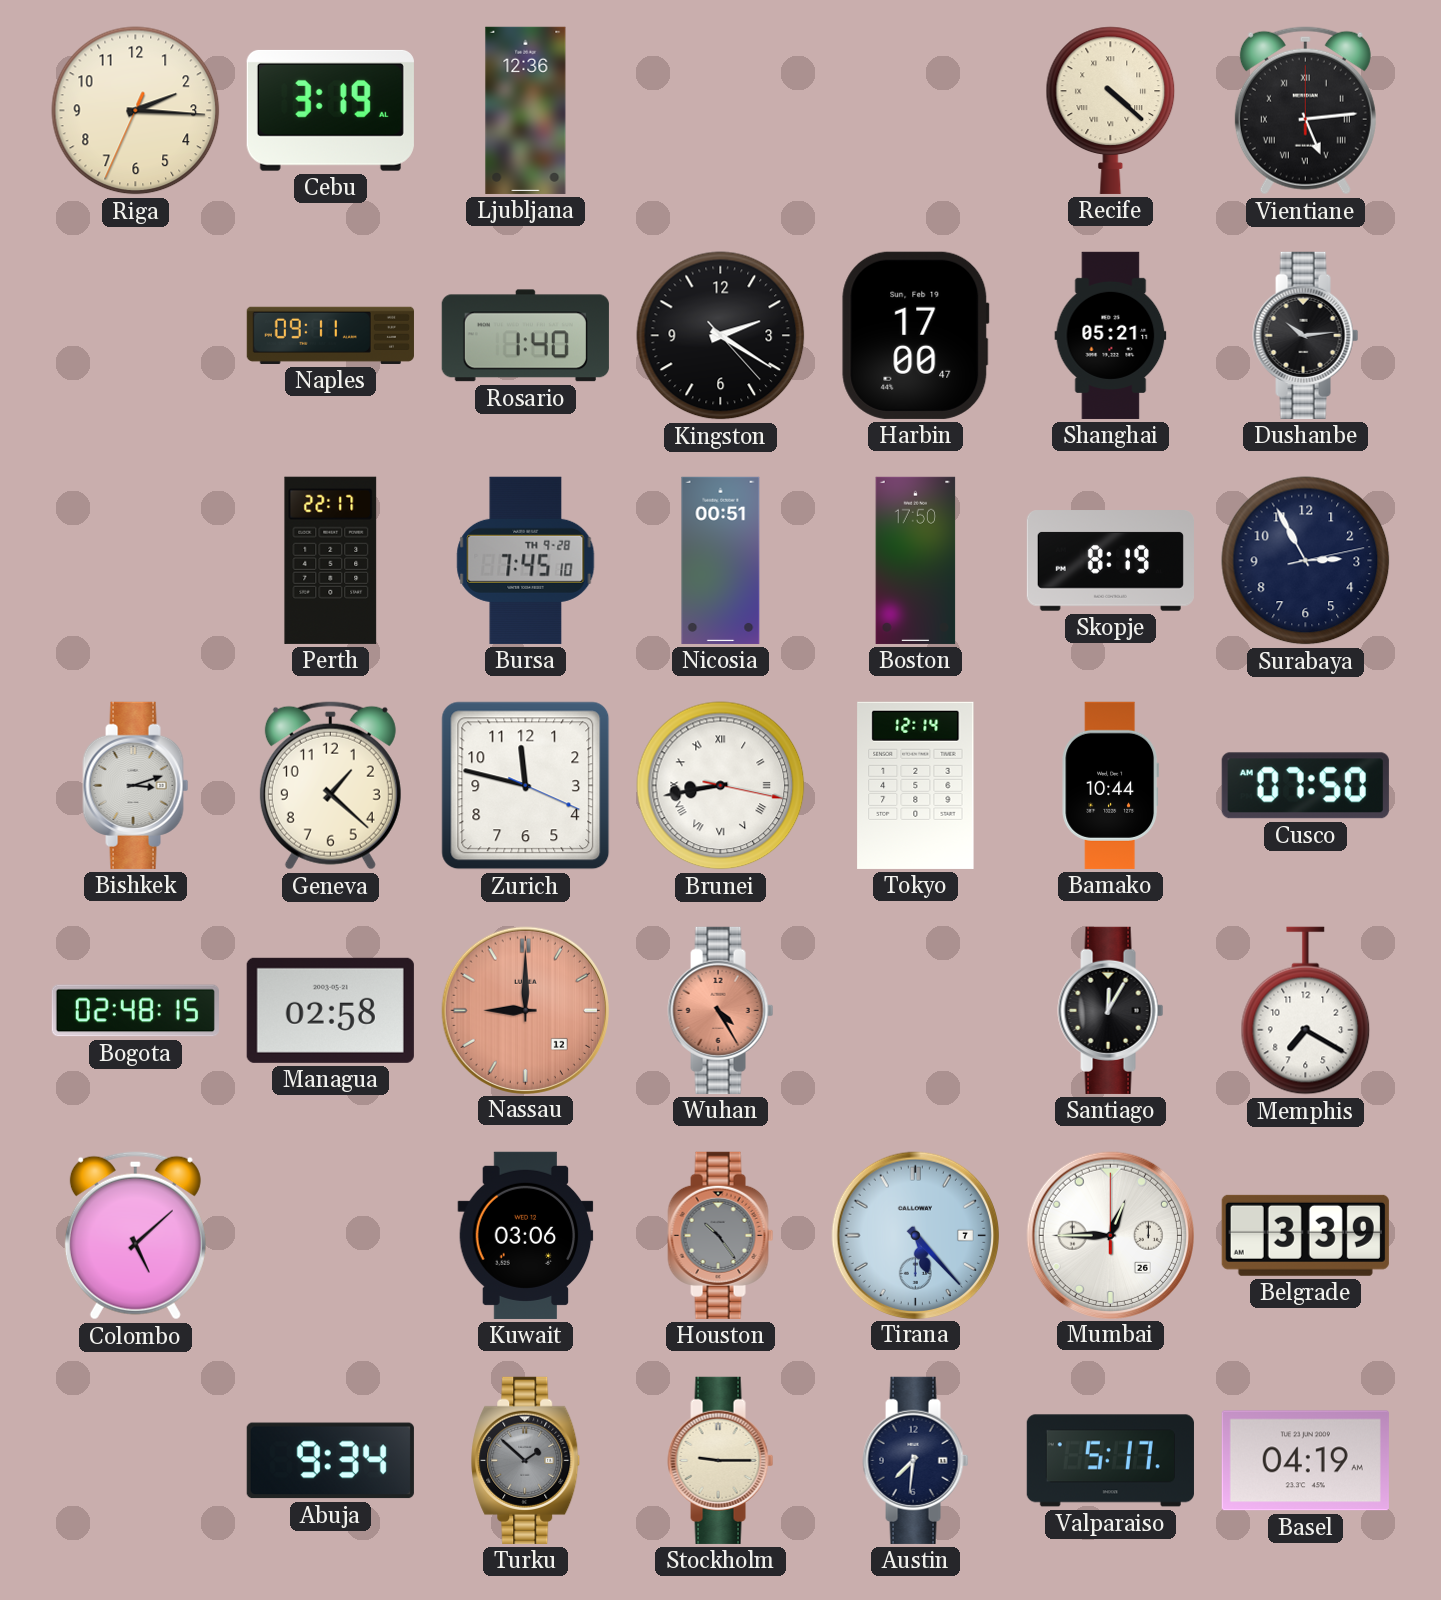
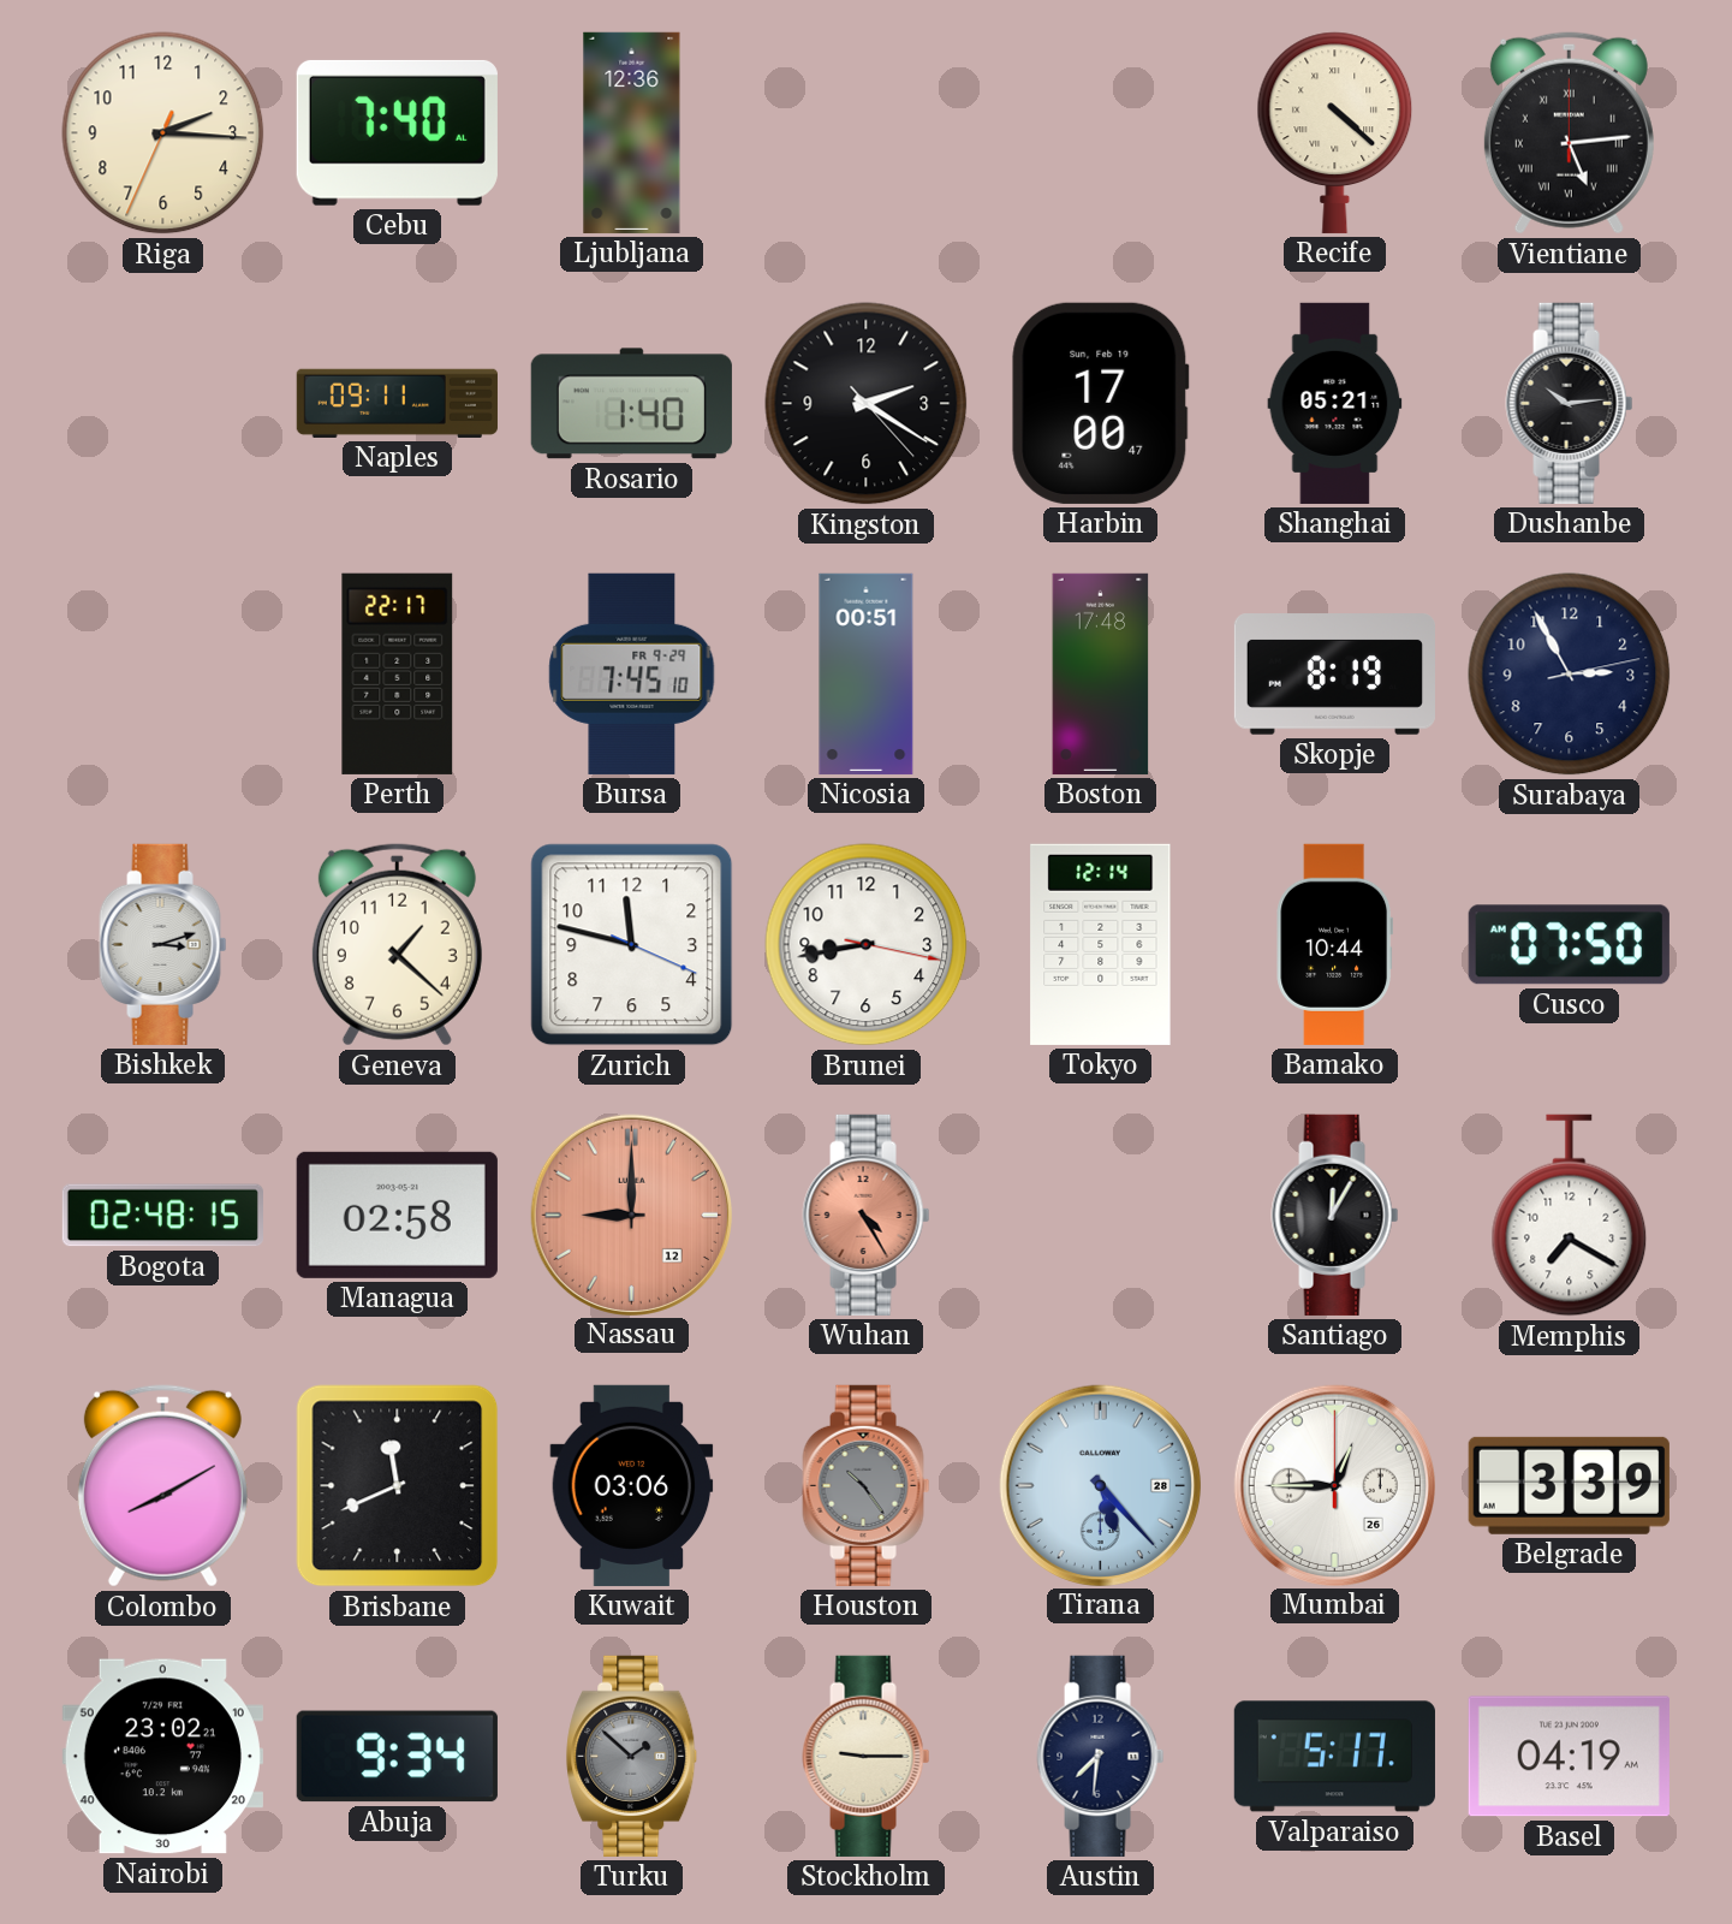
Cebu: 3:19 -> 7:40
Bursa date: TH 9-28 -> FR 9-29
Boston: 17:50 -> 17:48
Brunei numerals: Roman -> Arabic
Colombo: 5:08 -> 8:10
Brisbane: none -> 11:41
Tirana date: 7 -> 28
Nairobi: none -> 23:02
